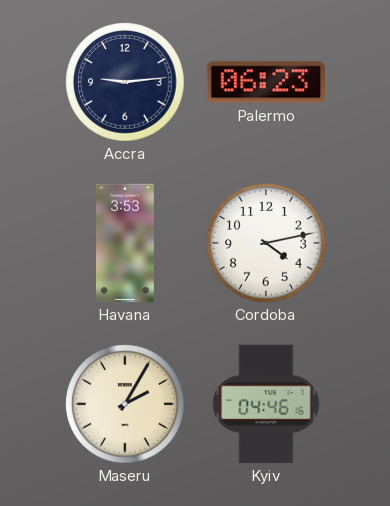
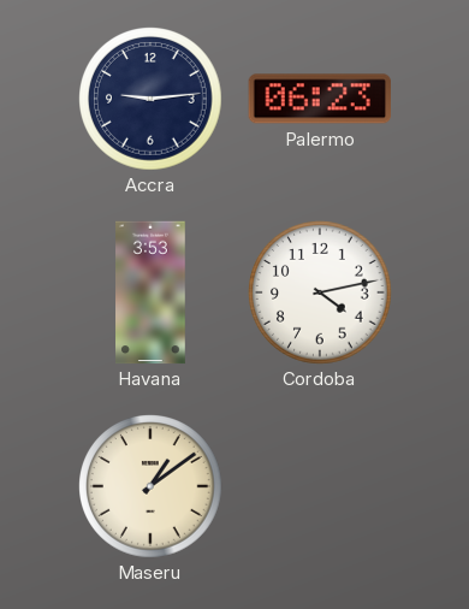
Maseru: 2:05 -> 1:09
Kyiv: 04:46 -> none
